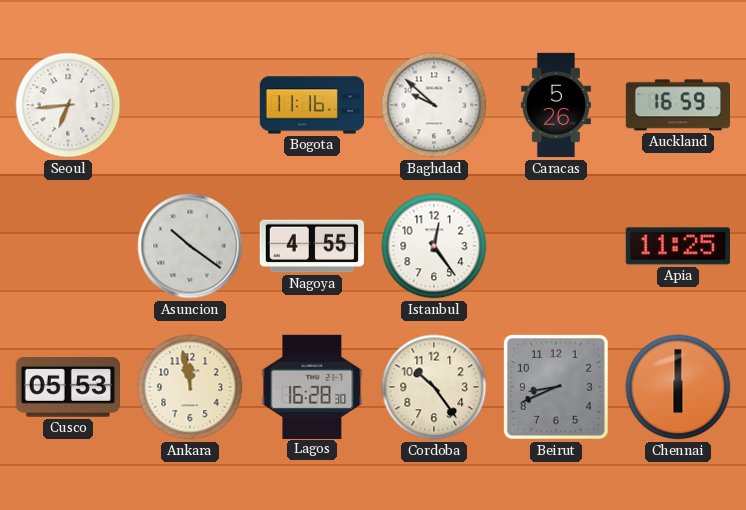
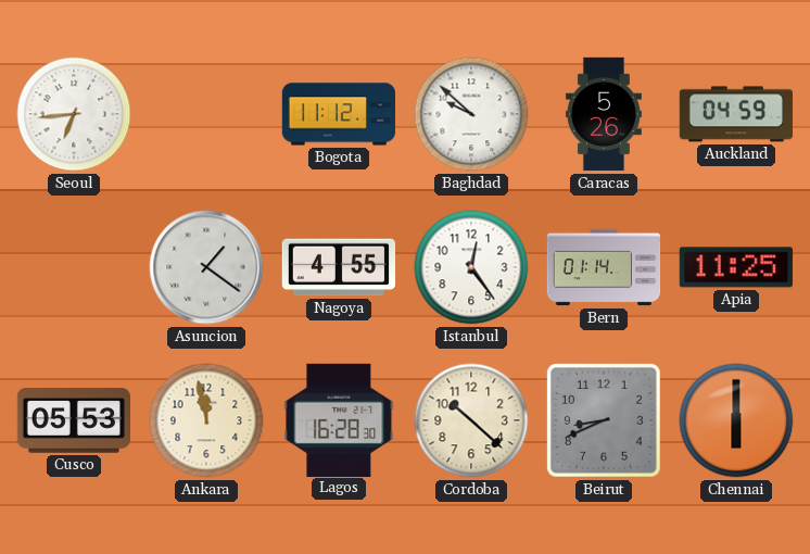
Bogota: 11:16 -> 11:12
Auckland: 16:59 -> 04:59
Asuncion: 10:21 -> 1:21
Bern: none -> 01:14
Cordoba: 10:24 -> 10:22
